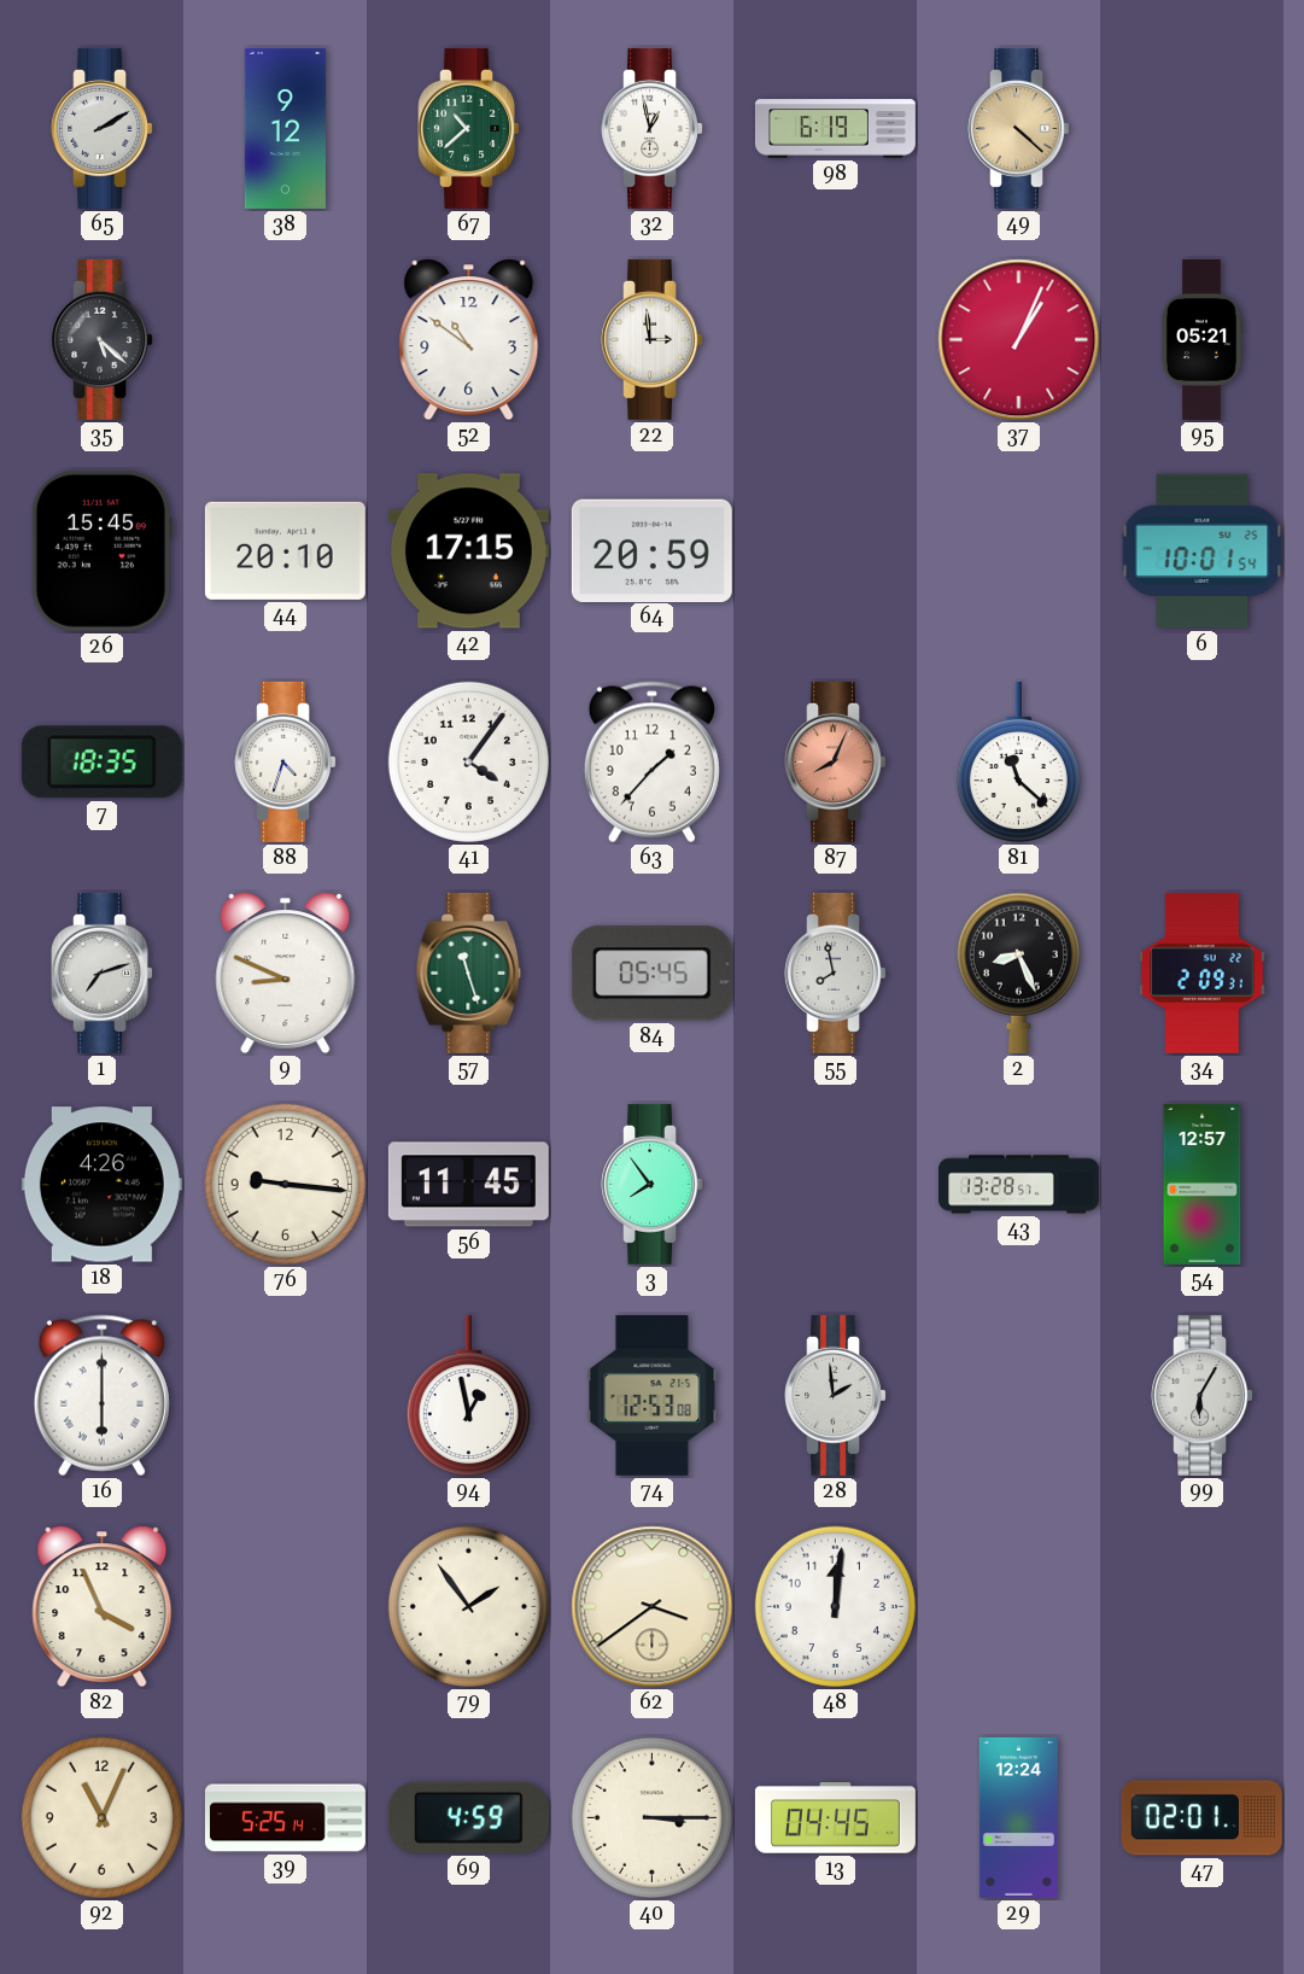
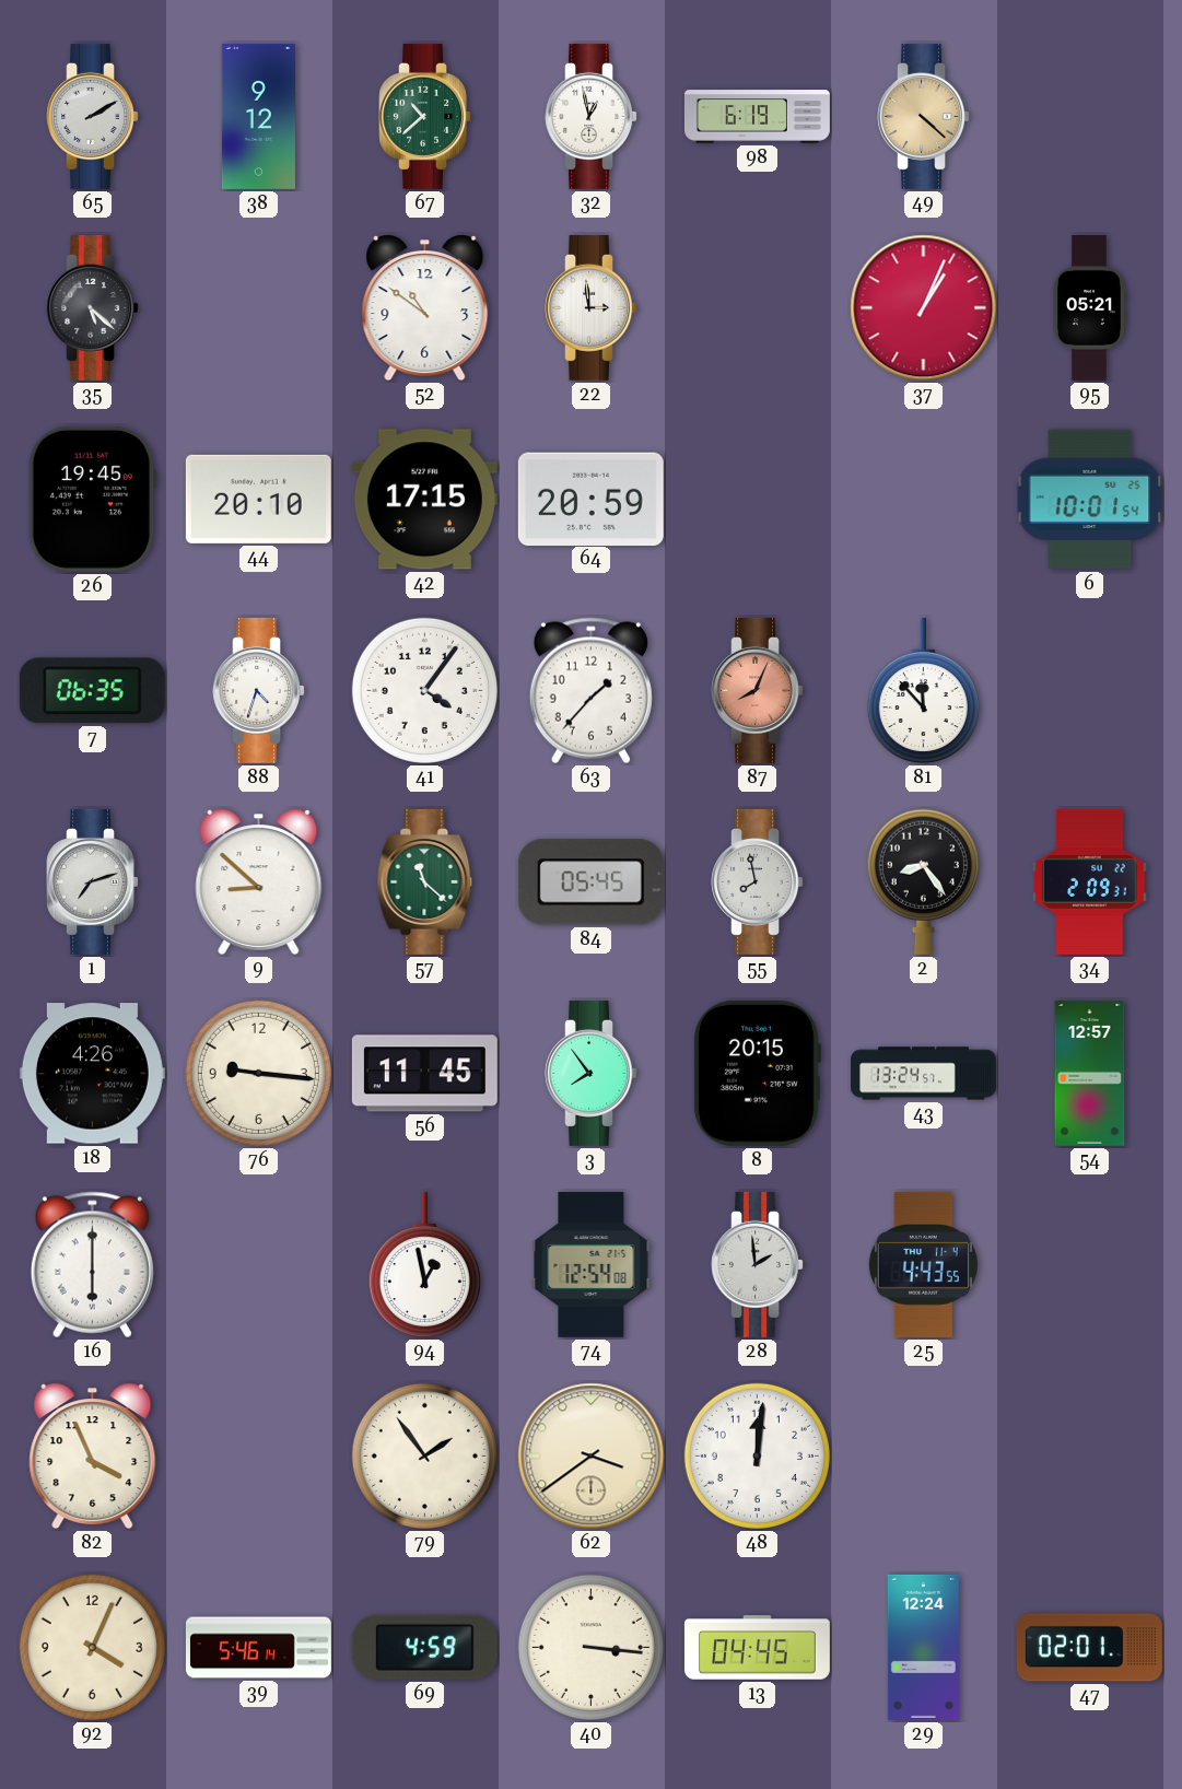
26: 15:45 -> 19:45
7: 18:35 -> 06:35
81: 11:22 -> 11:53
9: 8:49 -> 8:52
57: 11:27 -> 11:22
2: 8:26 -> 8:24
8: none -> 20:15
43: 13:28 -> 13:24
74: 12:53 -> 12:54
25: none -> 4:43
99: 6:05 -> none
92: 11:04 -> 4:04
39: 5:25 -> 5:46
40: 3:15 -> 3:16
